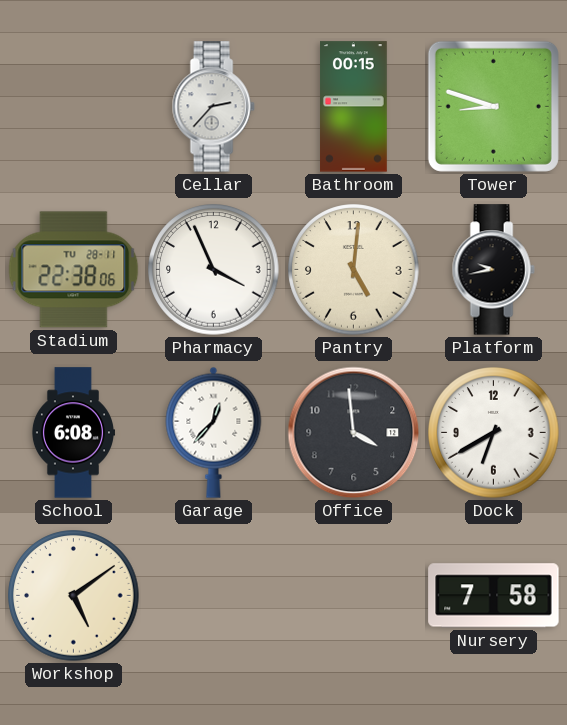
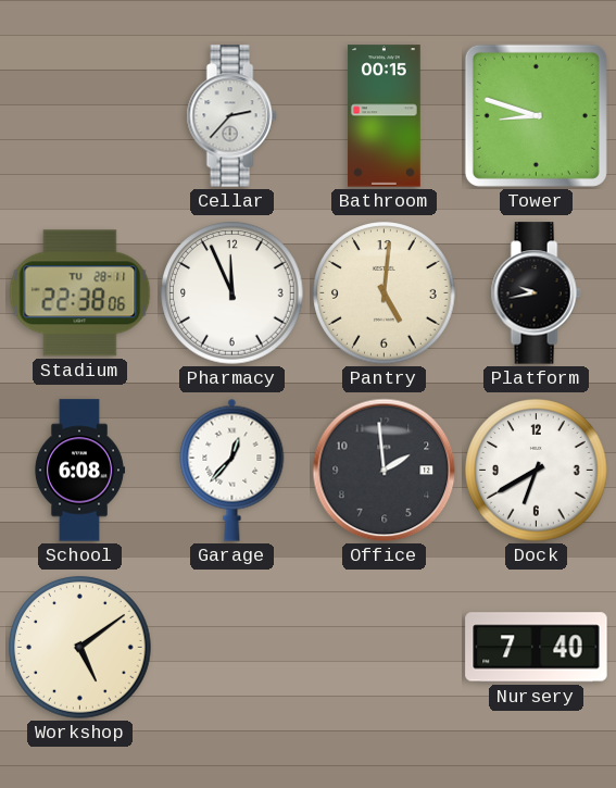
Pharmacy: 3:56 -> 11:56
Office: 3:59 -> 1:59
Nursery: 7:58 -> 7:40
